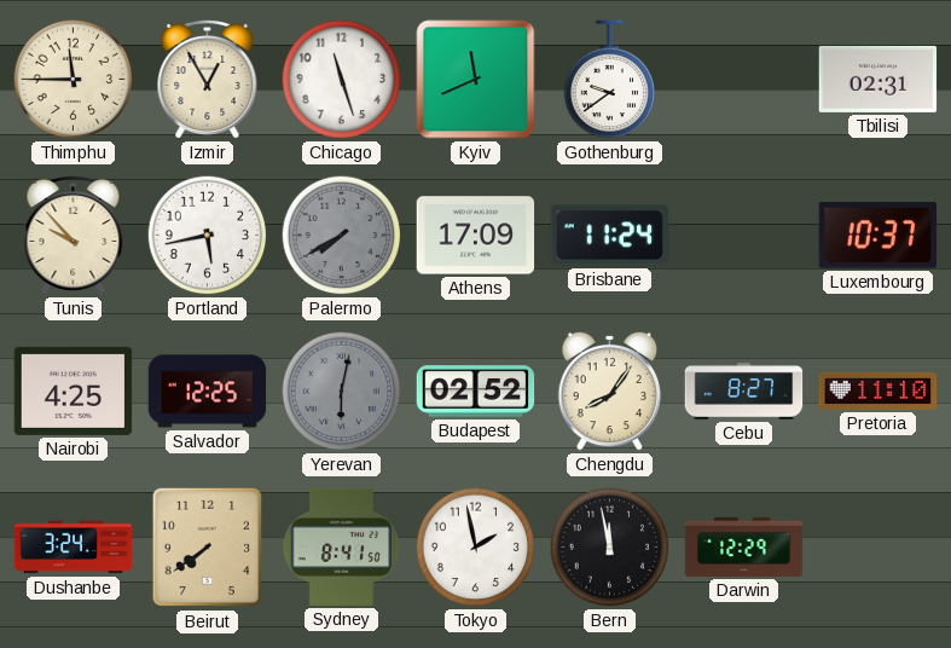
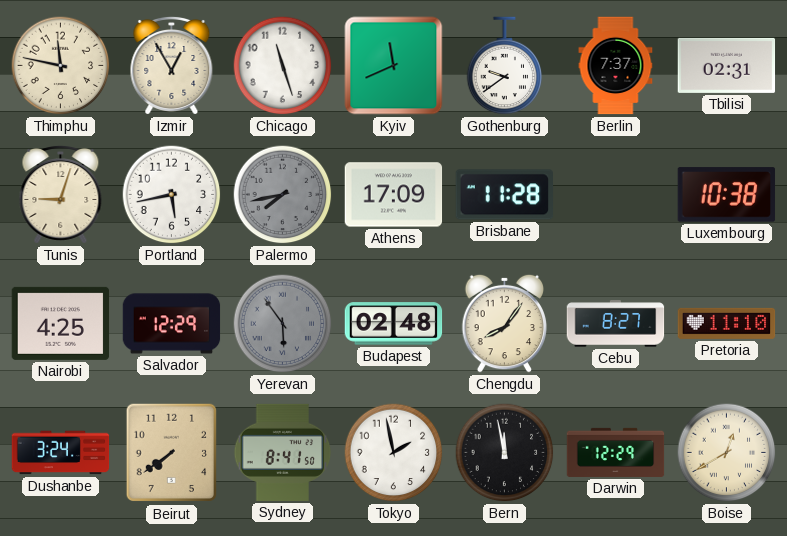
Thimphu: 11:45 -> 11:47
Berlin: none -> 7:37
Tunis: 9:53 -> 9:03
Palermo: 7:40 -> 7:43
Brisbane: 11:24 -> 11:28
Luxembourg: 10:37 -> 10:38
Salvador: 12:25 -> 12:29
Yerevan: 6:02 -> 5:54
Budapest: 02:52 -> 02:48
Boise: none -> 12:40
